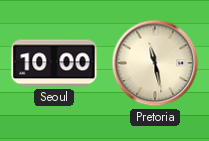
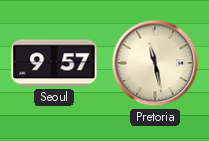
Seoul: 10:00 -> 9:57
